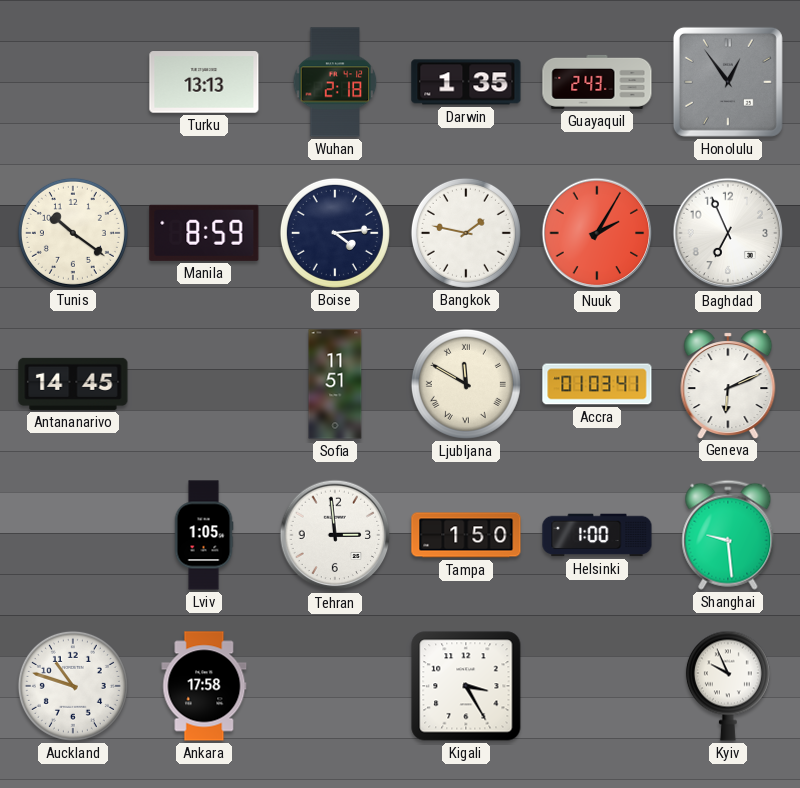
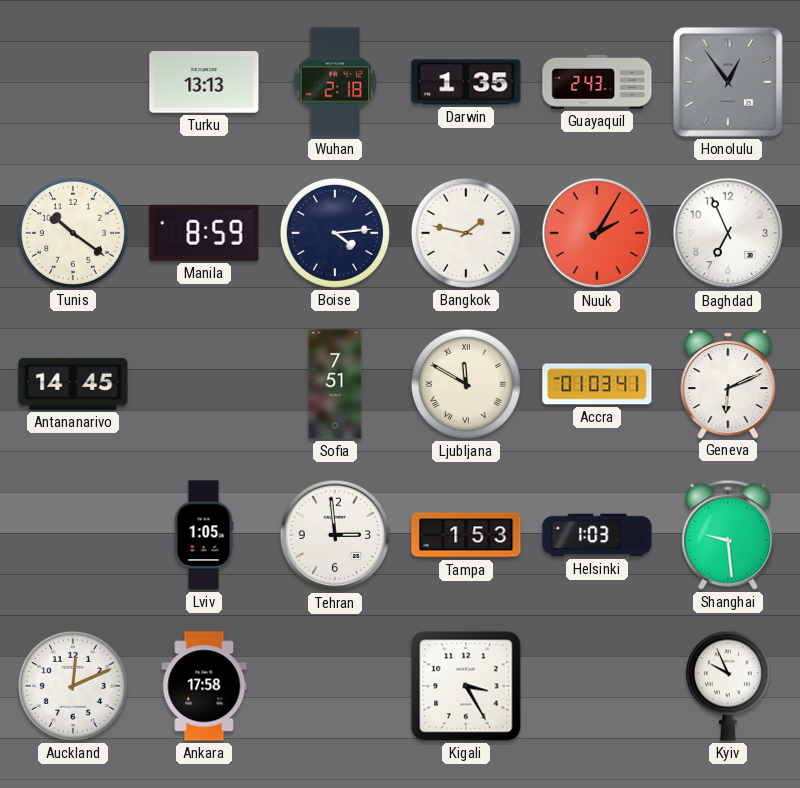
Sofia: 11:51 -> 7:51
Tampa: 1:50 -> 1:53
Helsinki: 1:00 -> 1:03
Auckland: 10:48 -> 12:11
